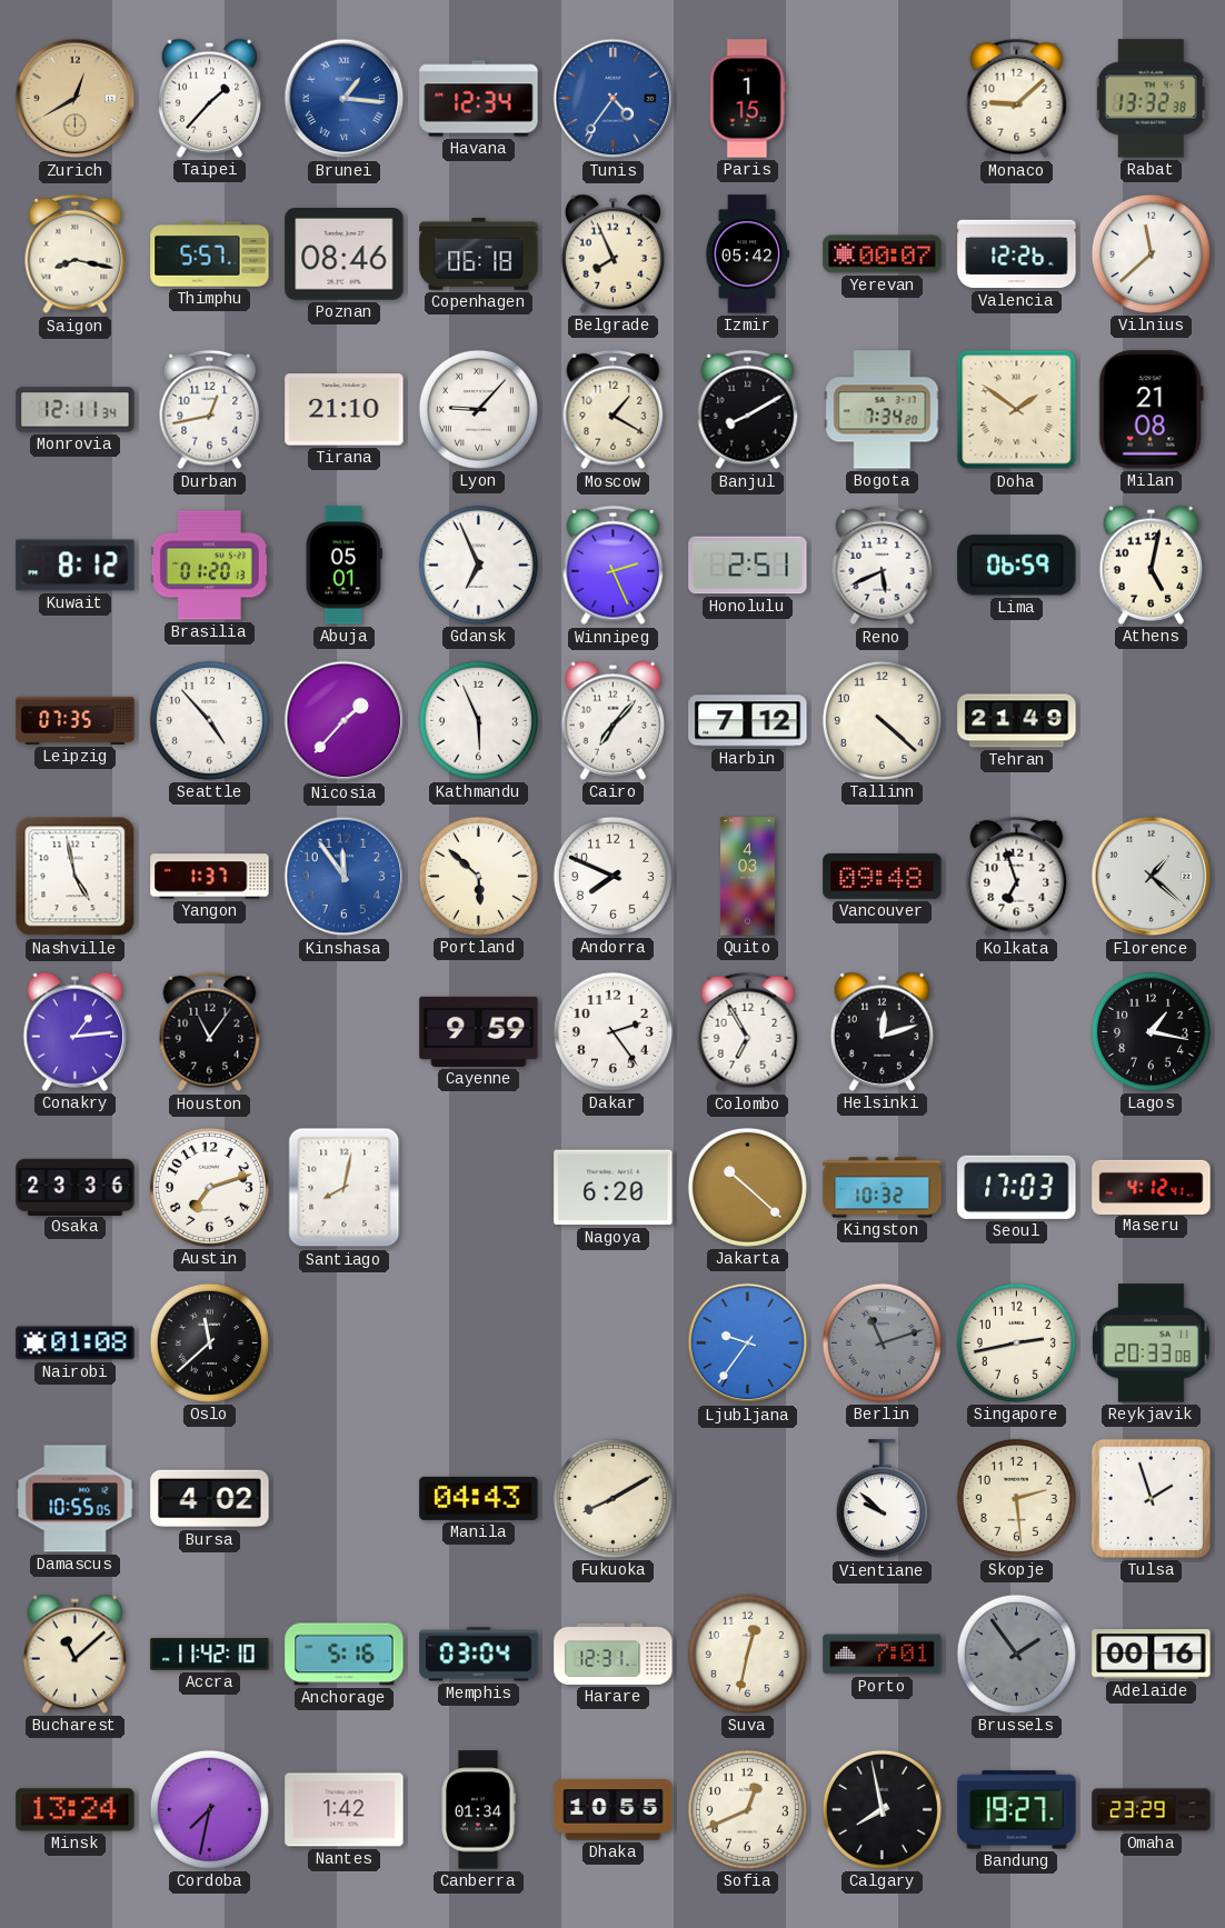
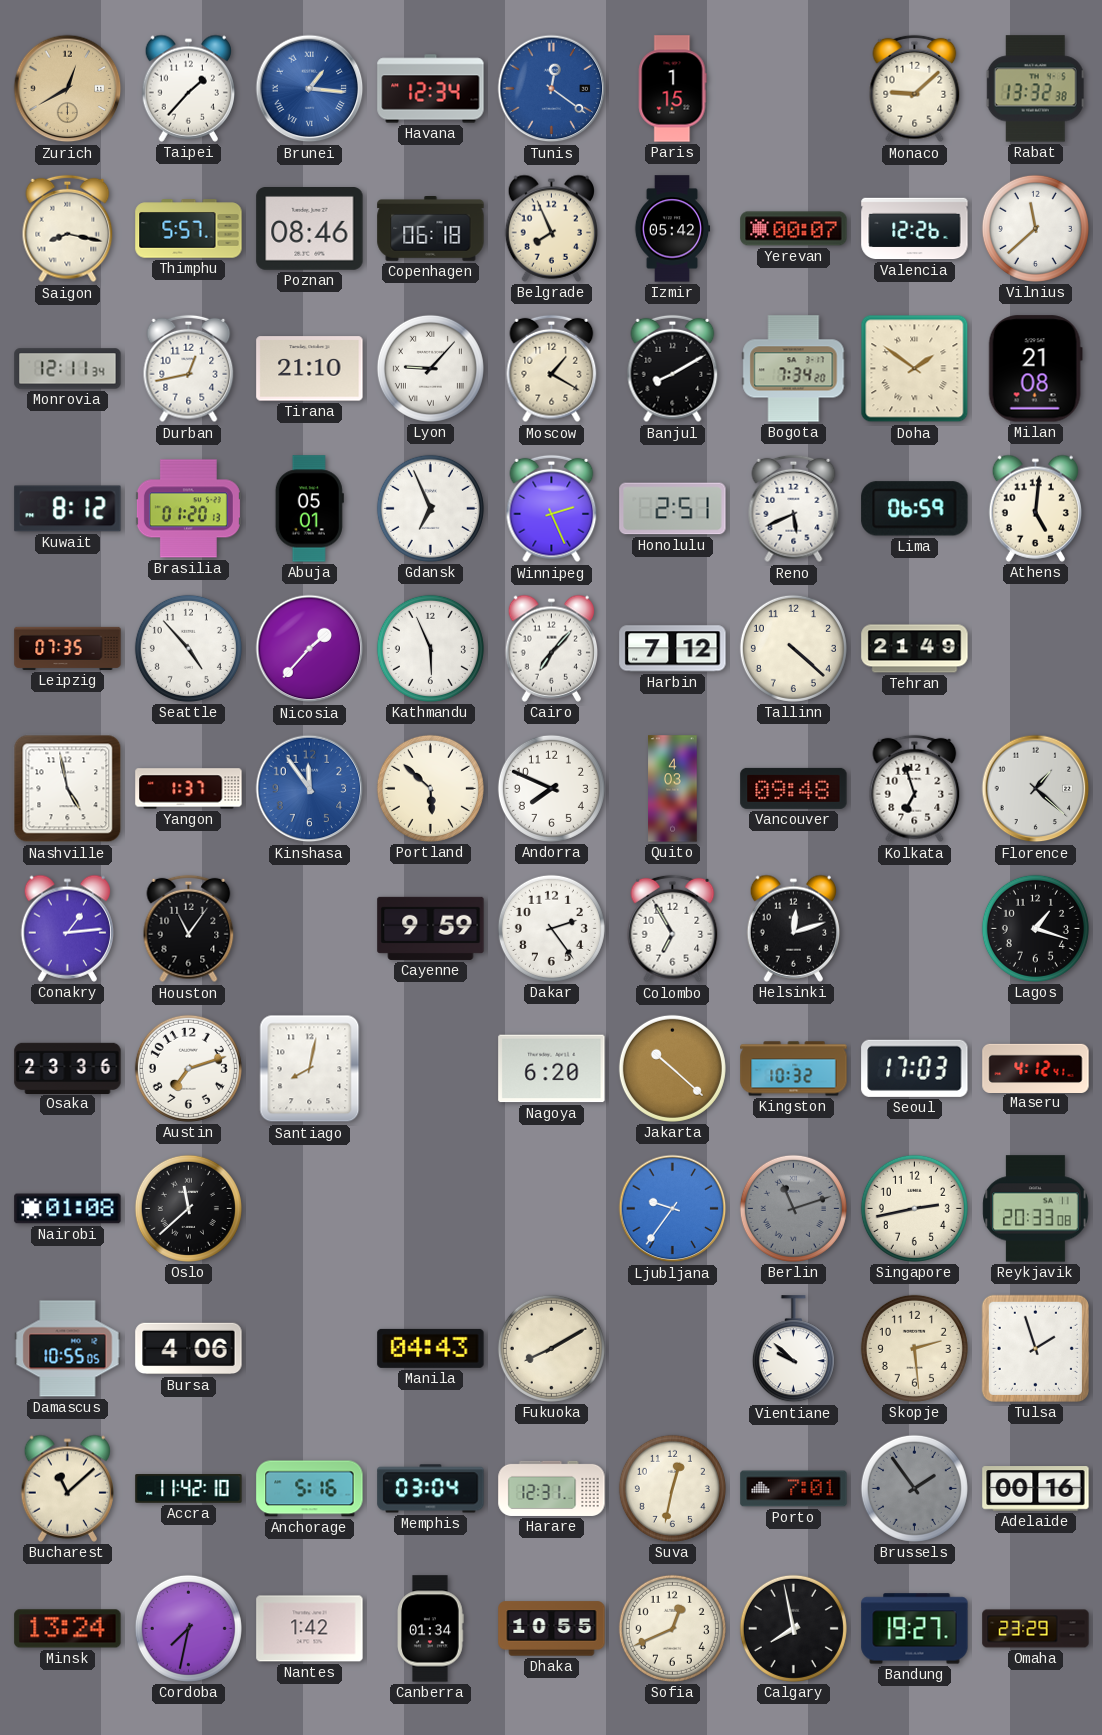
Tunis: 4:36 -> 12:21
Athens: 5:02 -> 5:01
Lagos: 1:17 -> 1:18
Bursa: 4:02 -> 4:06
